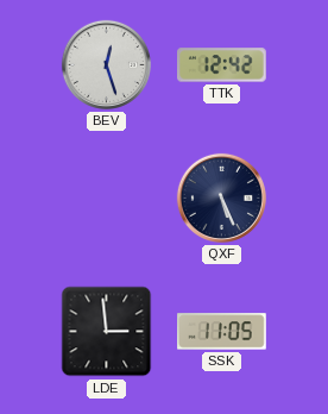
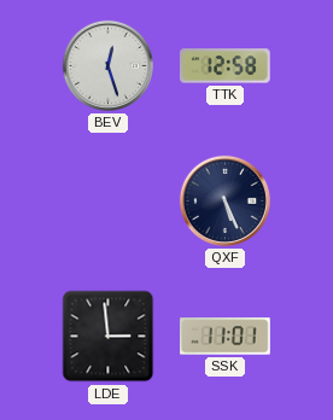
TTK: 12:42 -> 12:58
SSK: 11:05 -> 11:01
